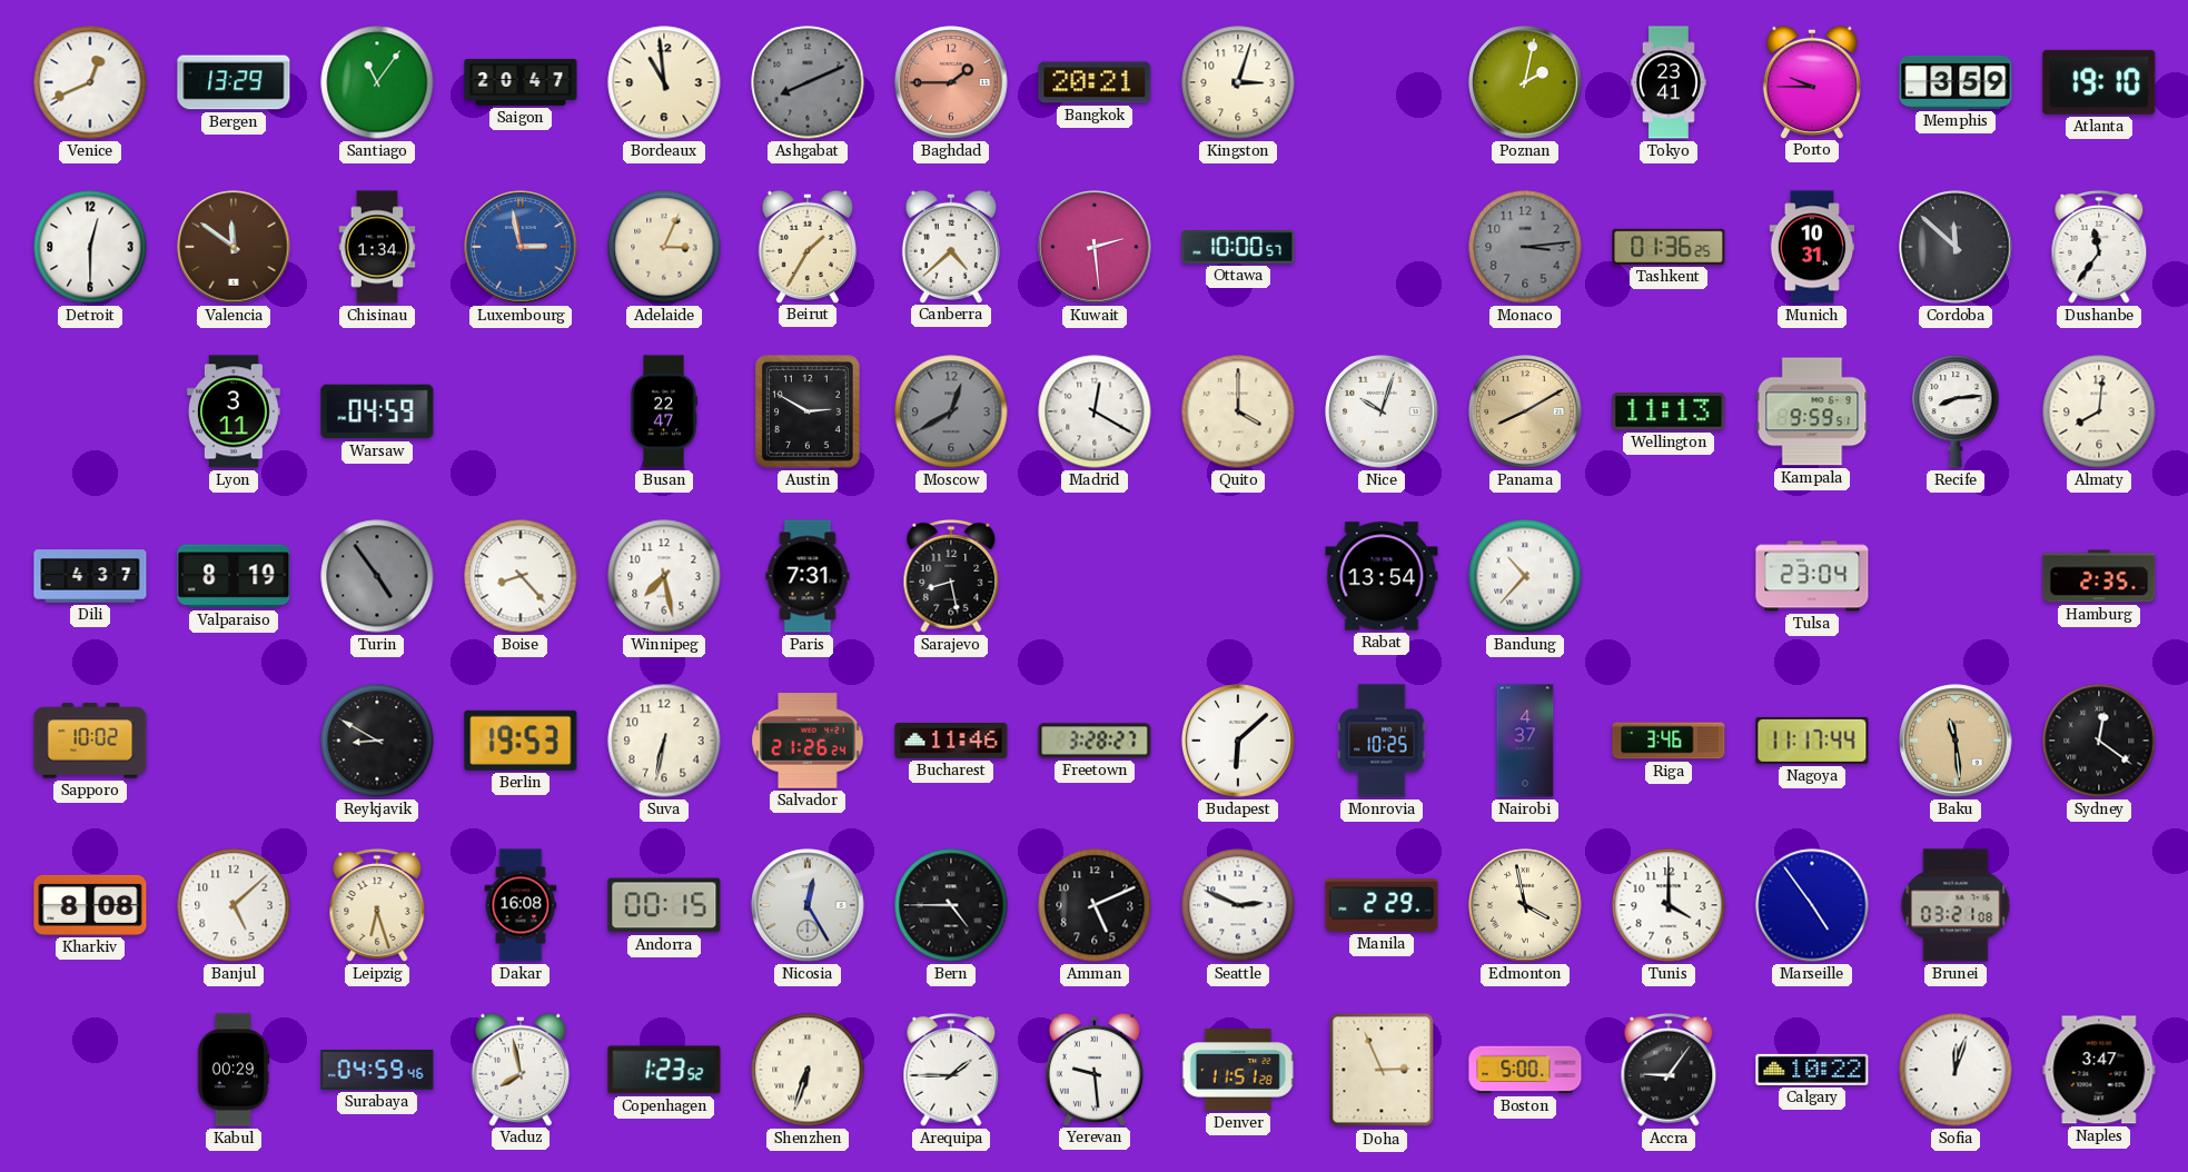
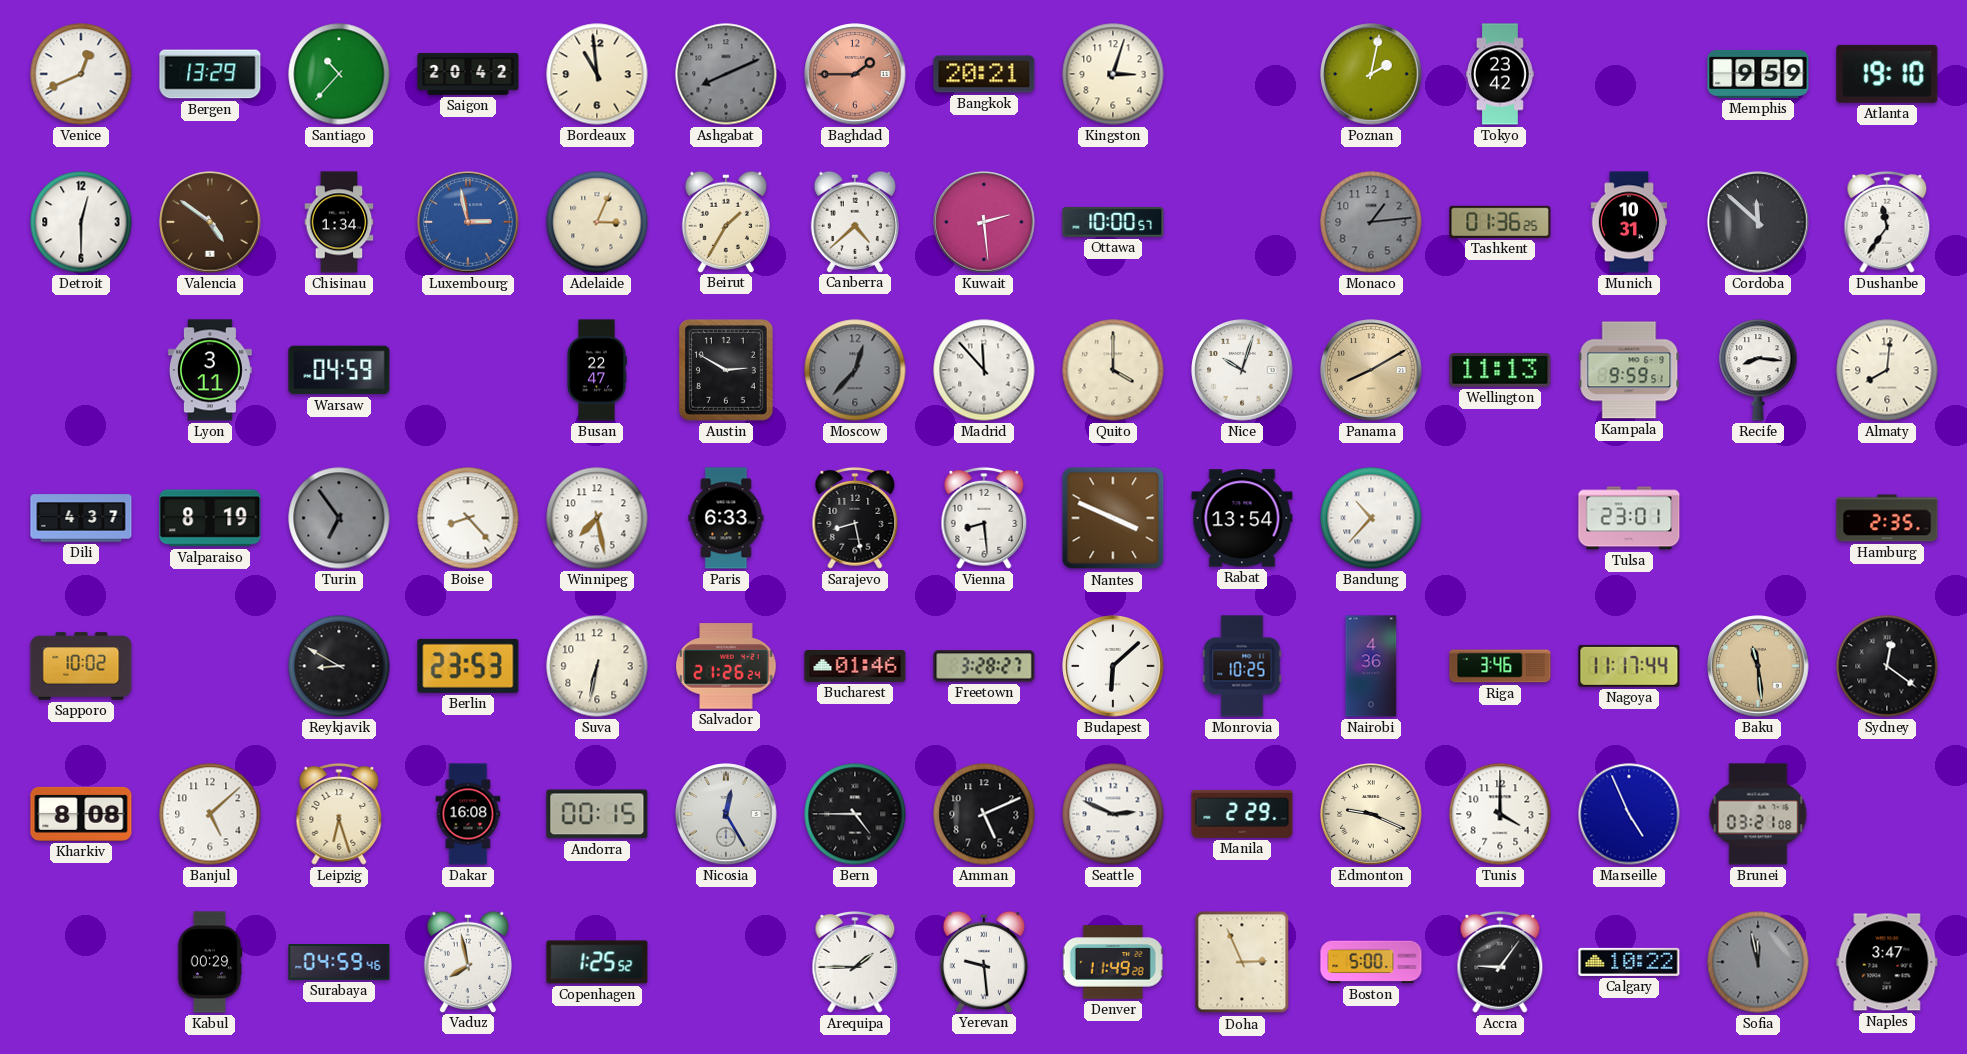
Santiago: 11:06 -> 10:37
Saigon: 20:47 -> 20:42
Tokyo: 23:41 -> 23:42
Porto: 9:45 -> none
Memphis: 3:59 -> 9:59
Valencia: 11:51 -> 4:51
Monaco: 3:14 -> 1:14
Moscow: 12:40 -> 12:37
Madrid: 12:20 -> 11:53
Recife: 8:14 -> 8:16
Turin: 4:54 -> 6:54
Paris: 7:31 -> 6:33
Vienna: none -> 8:29
Nantes: none -> 3:49
Tulsa: 23:04 -> 23:01
Berlin: 19:53 -> 23:53
Bucharest: 11:46 -> 01:46
Nairobi: 4:37 -> 4:36
Edmonton: 3:58 -> 9:19
Marseille: 4:54 -> 4:56
Copenhagen: 1:23 -> 1:25
Shenzhen: 6:33 -> none
Denver: 11:51 -> 11:49
Sofia: 12:03 -> 11:58
Sofia dial: white -> grey
